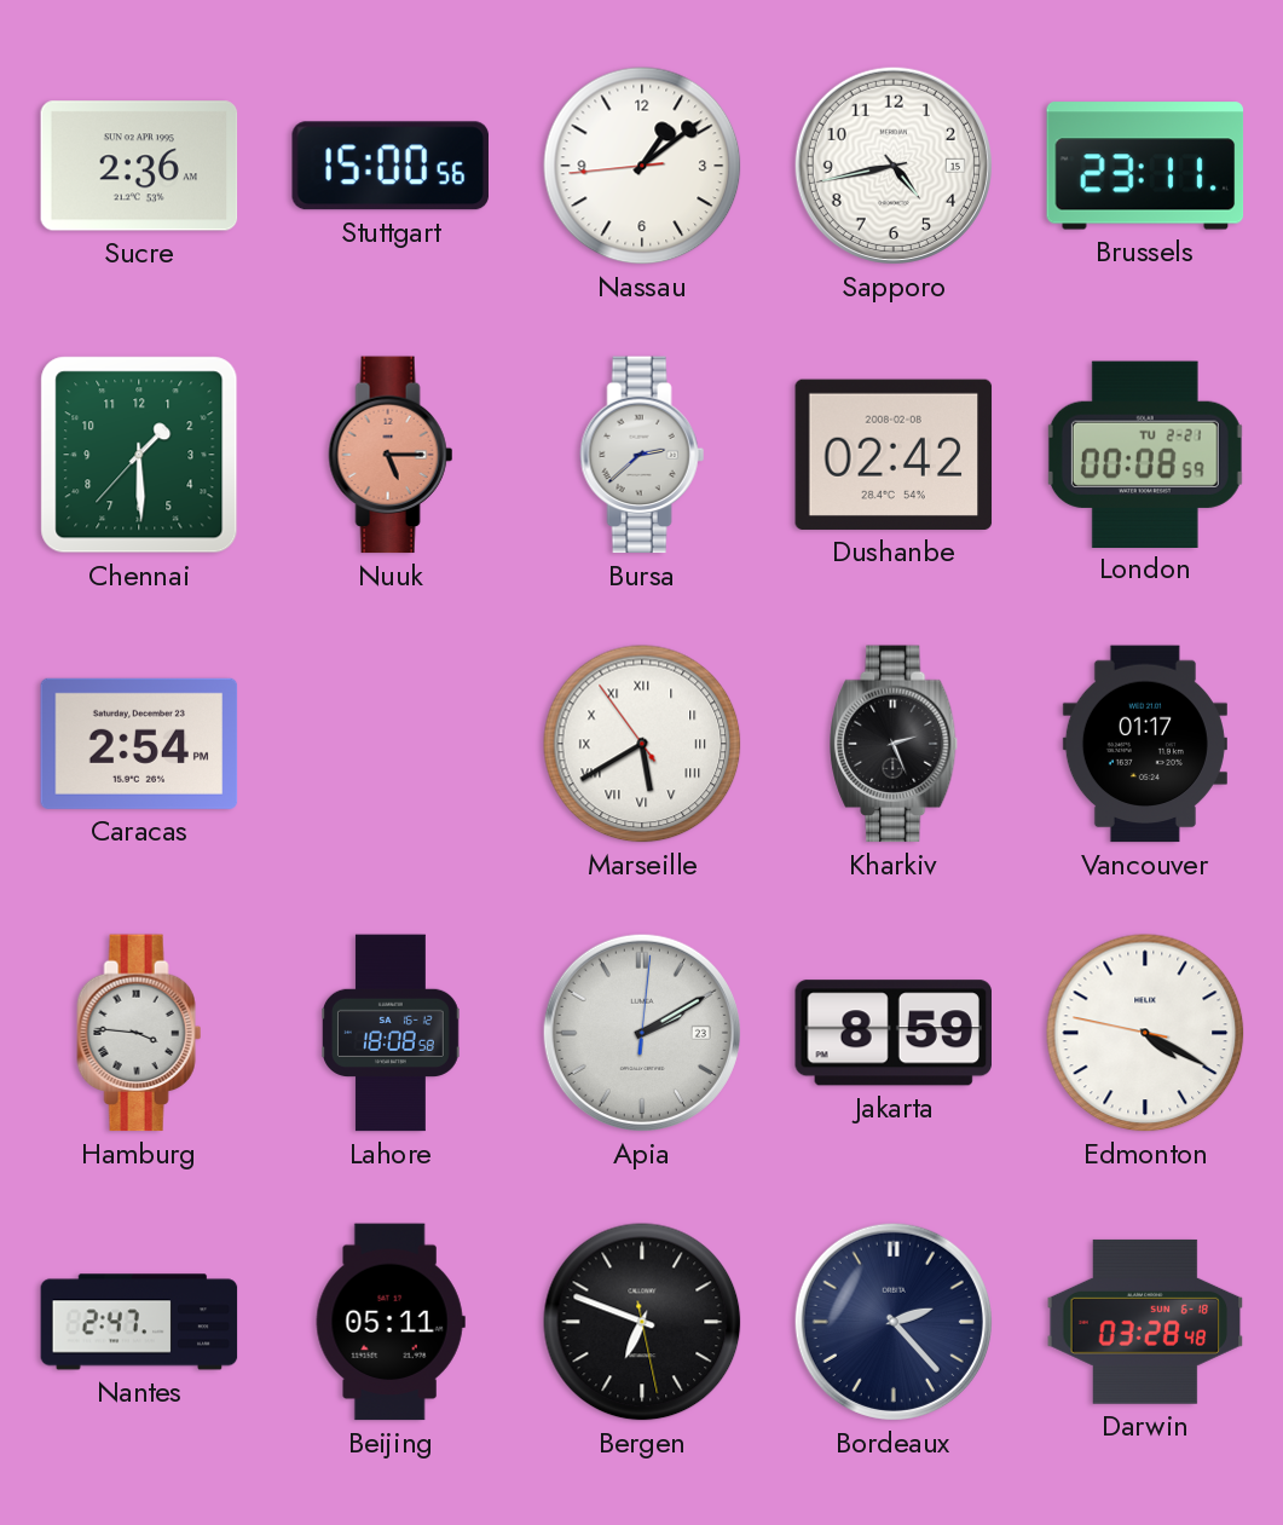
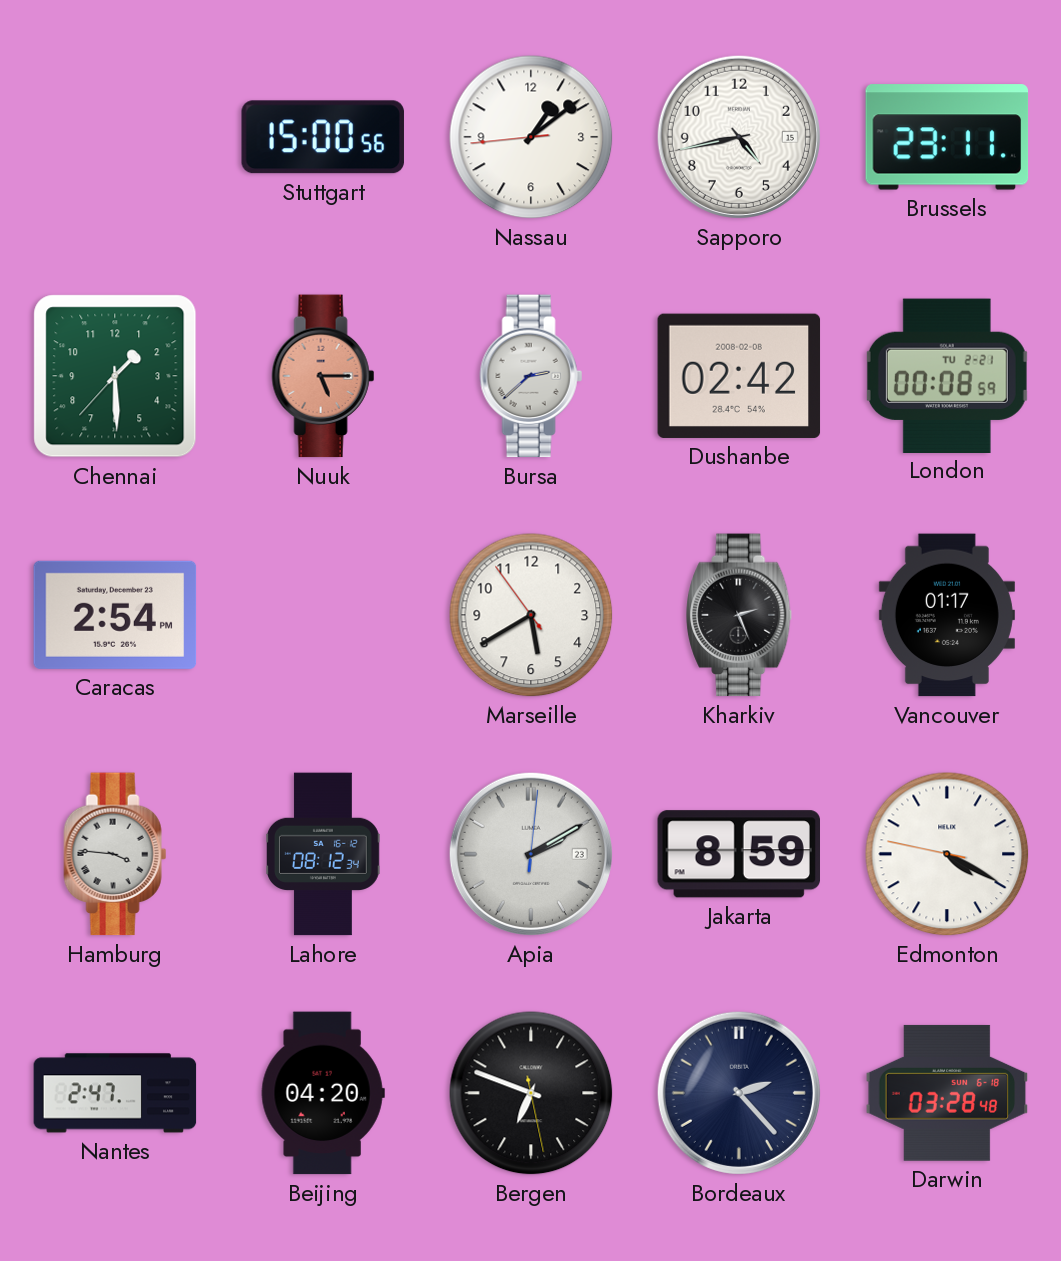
Sucre: 2:36 -> none
Marseille numerals: Roman -> Arabic
Lahore: 18:08 -> 08:12
Beijing: 05:11 -> 04:20
